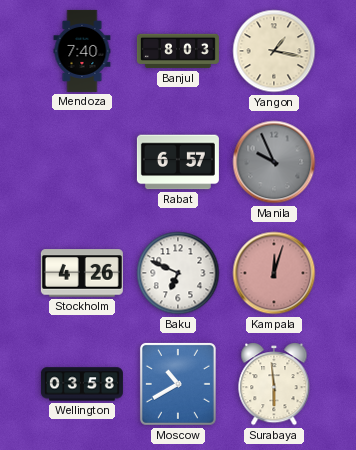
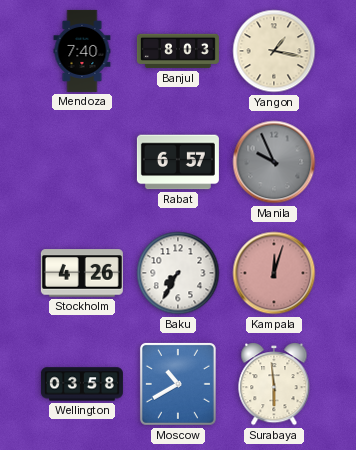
Baku: 6:49 -> 7:35
